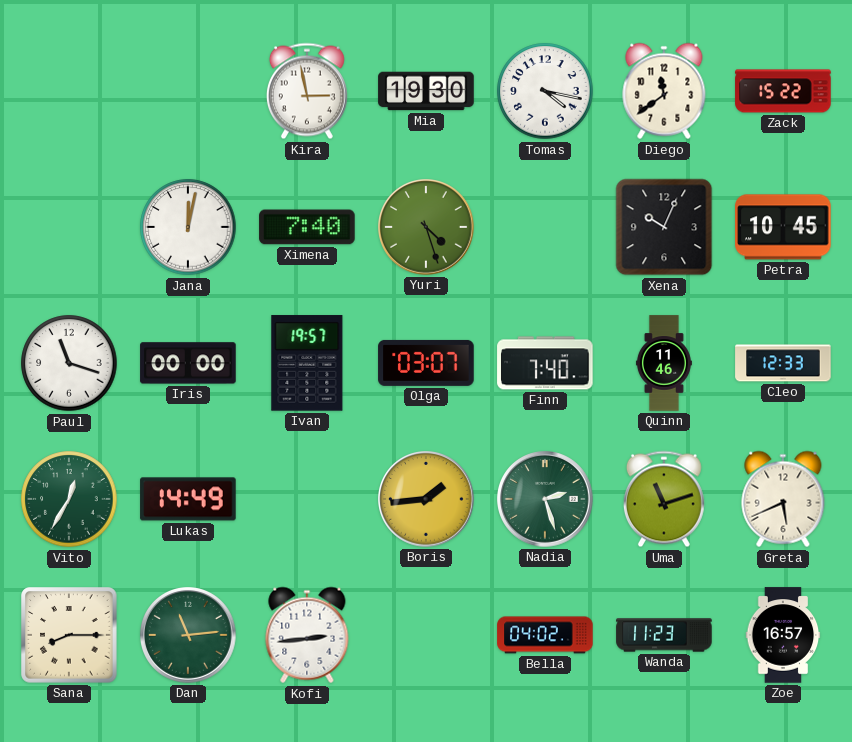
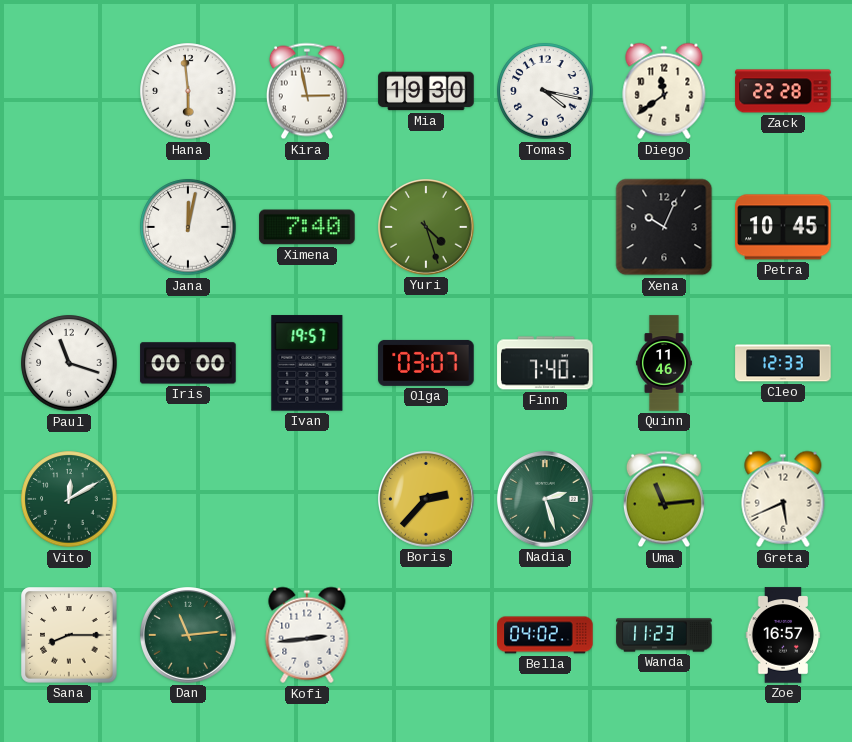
Hana: none -> 5:59
Zack: 15:22 -> 22:28
Vito: 12:35 -> 12:10
Lukas: 14:49 -> none
Boris: 1:44 -> 2:37
Uma: 11:12 -> 11:14
